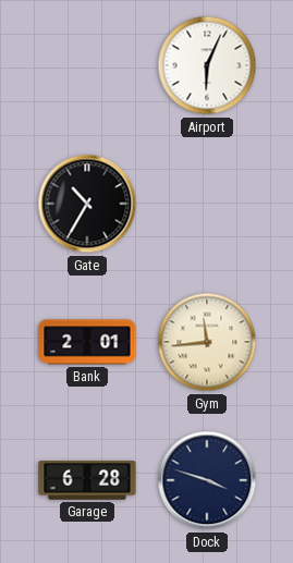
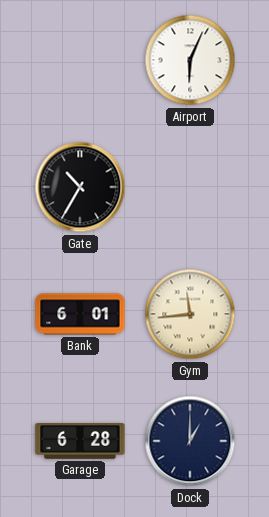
Bank: 2:01 -> 6:01
Dock: 3:48 -> 1:00
